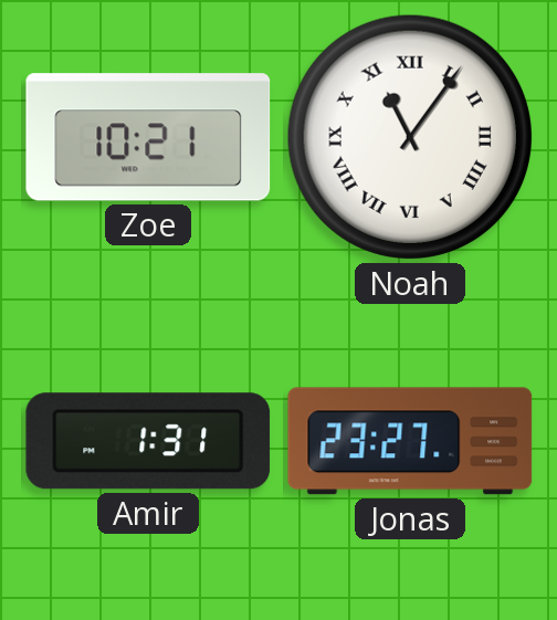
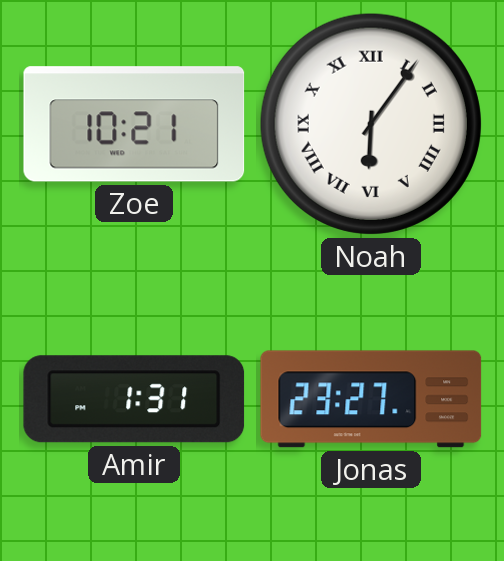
Noah: 11:06 -> 6:06
